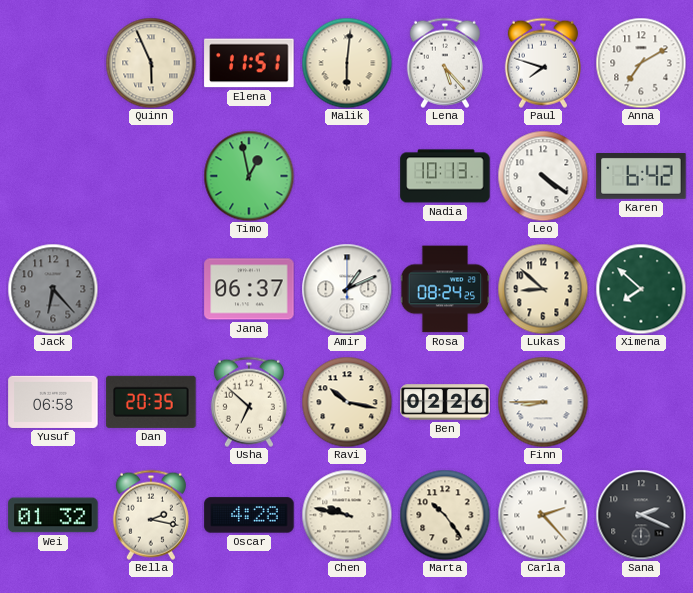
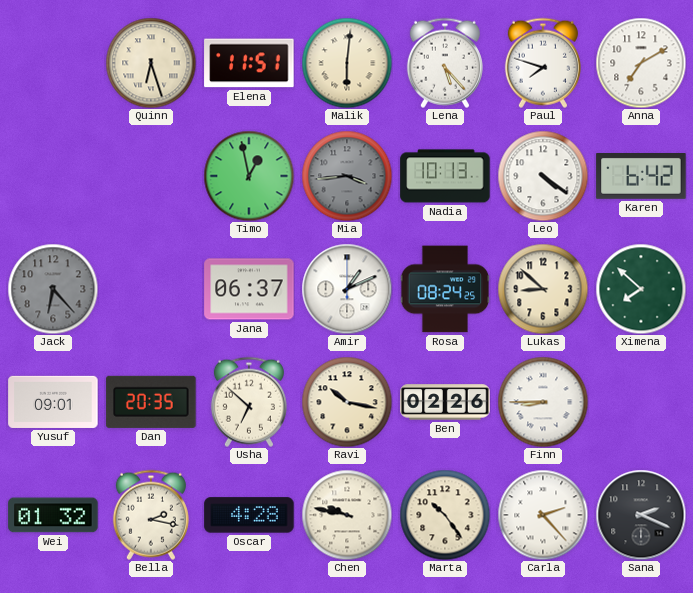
Quinn: 5:56 -> 6:27
Mia: none -> 3:44
Yusuf: 06:58 -> 09:01
